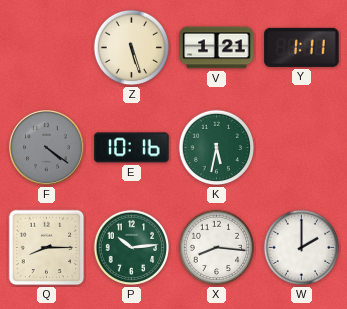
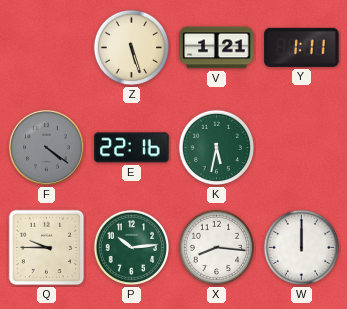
E: 10:16 -> 22:16
Q: 8:15 -> 9:45
W: 2:00 -> 12:00
